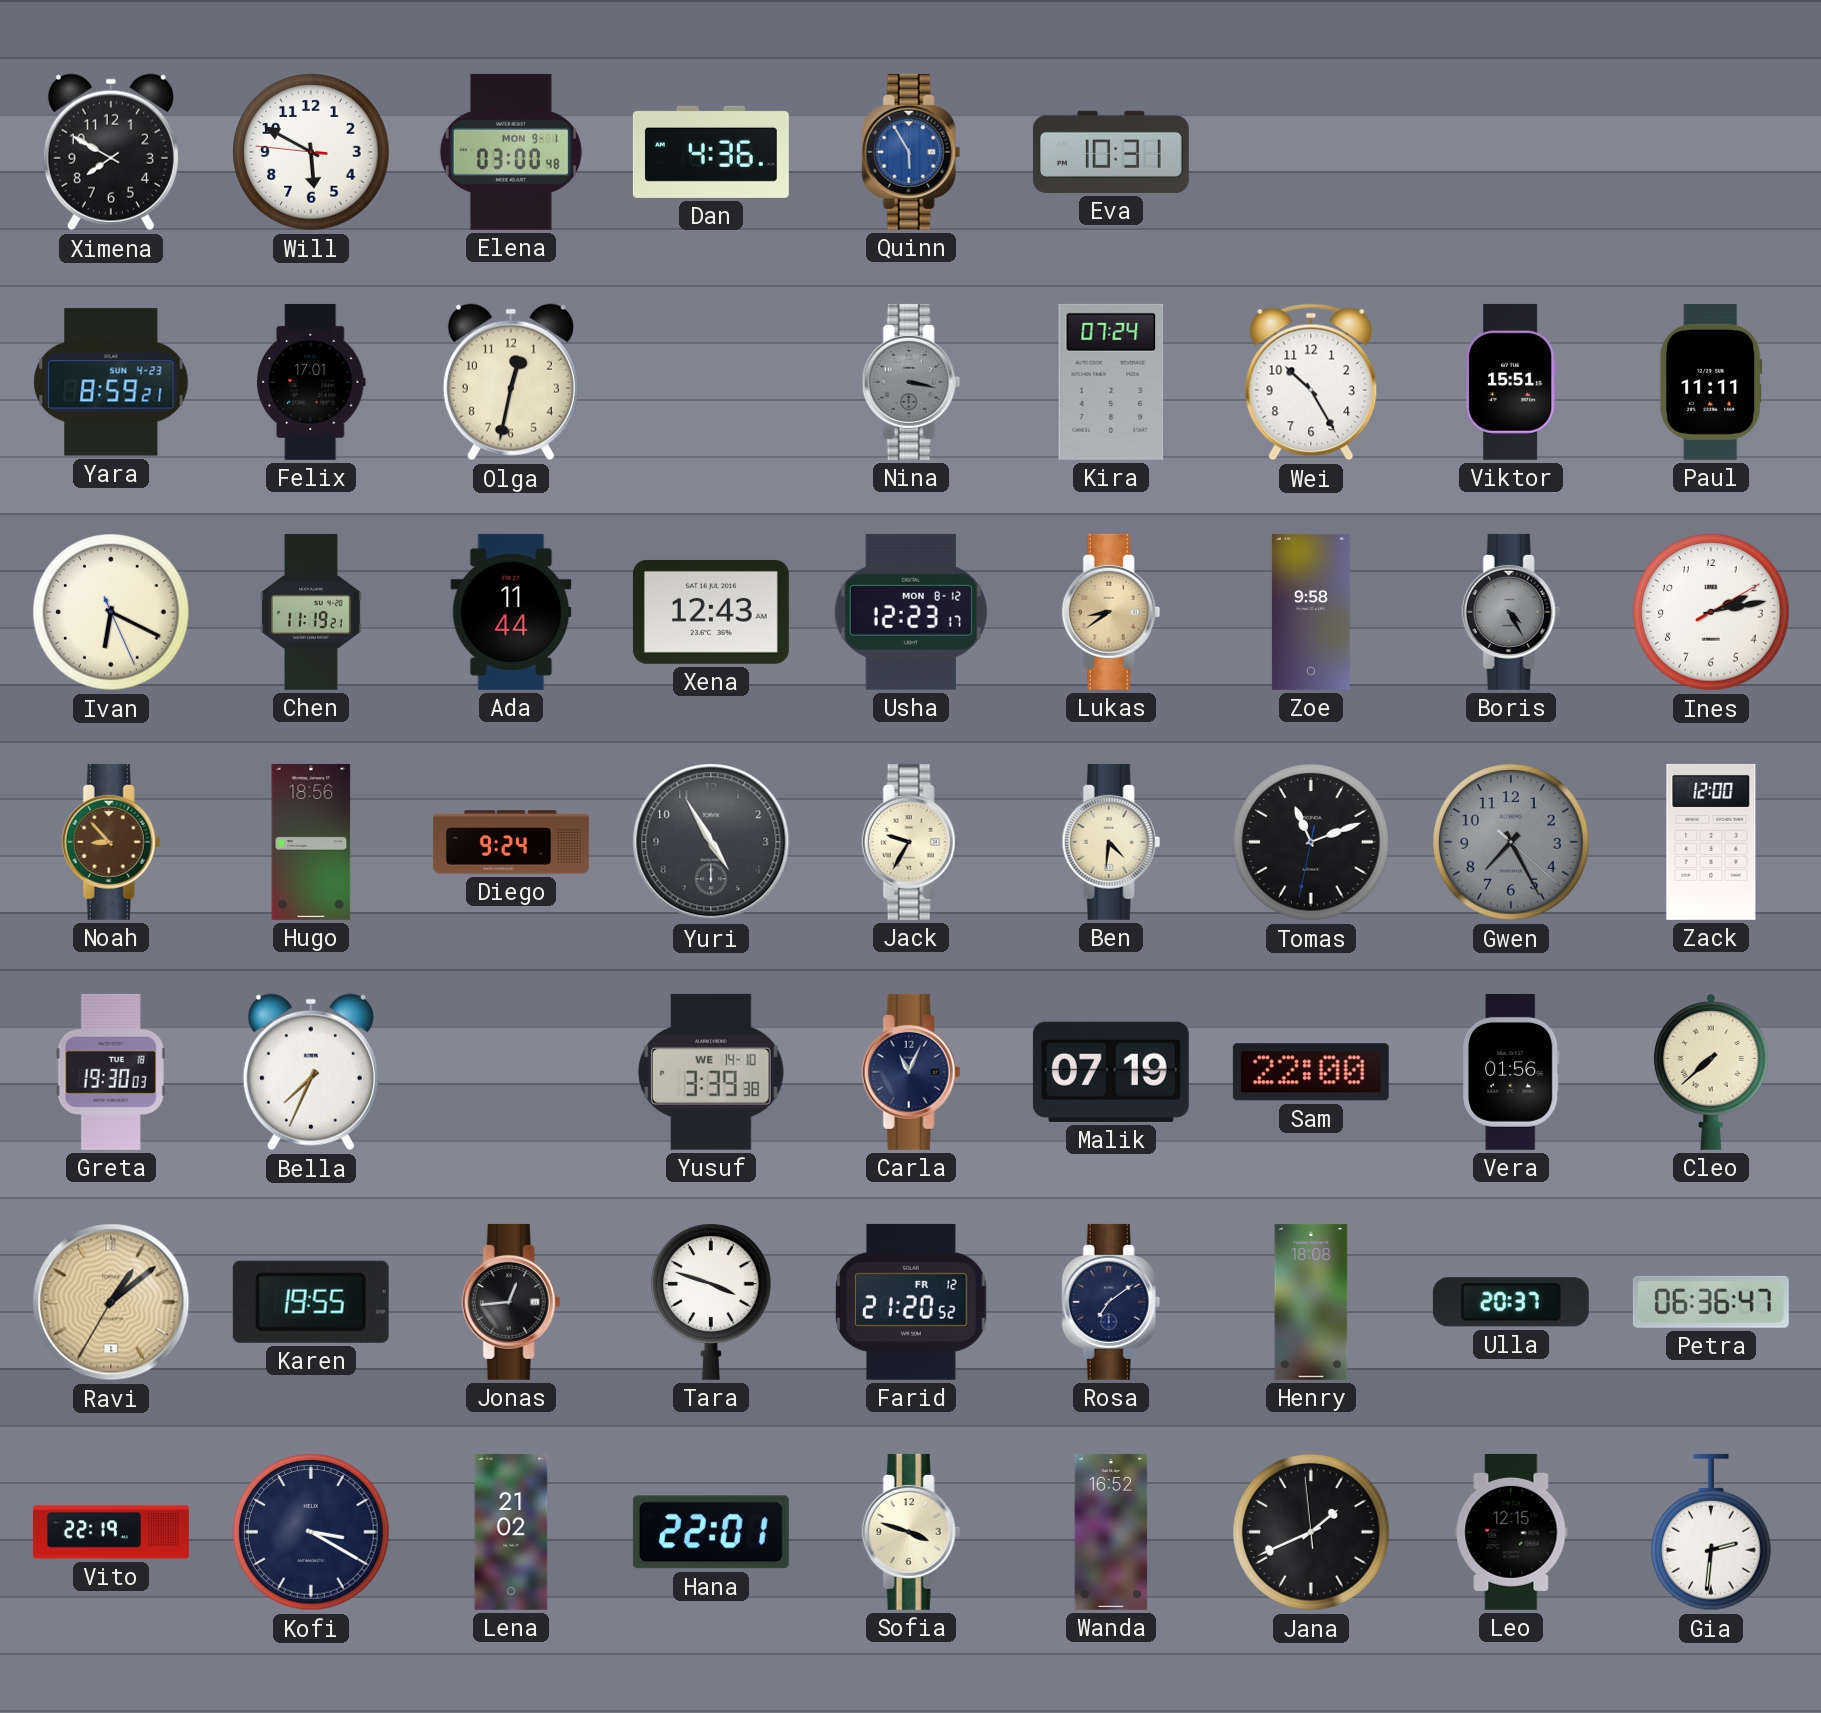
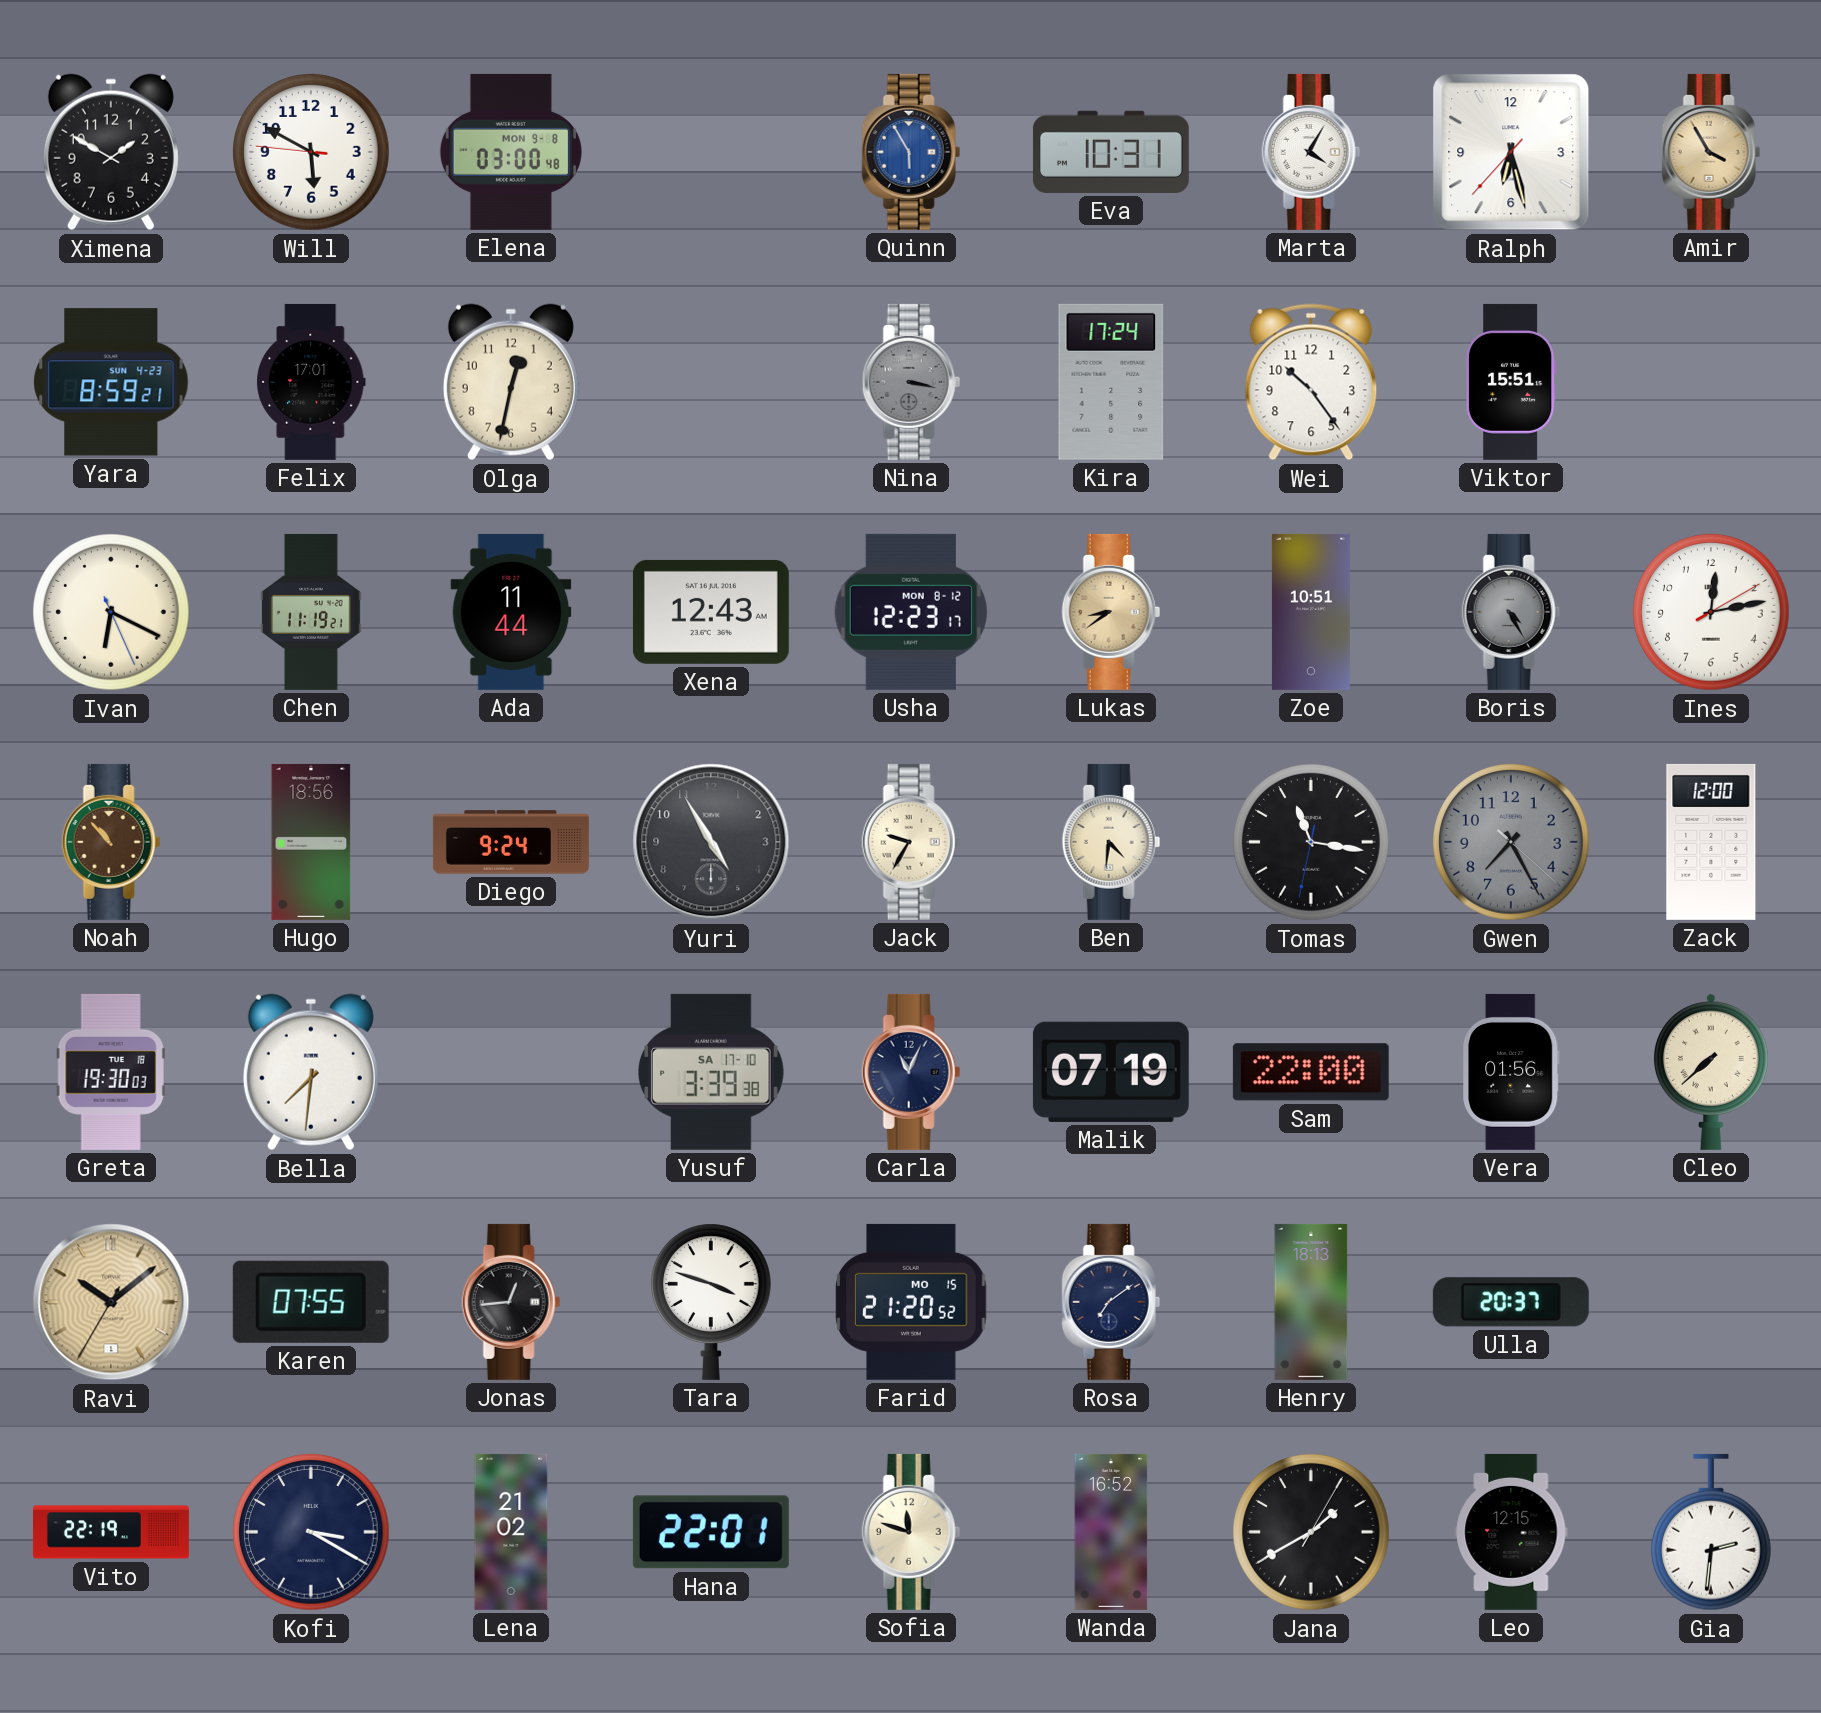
Ximena: 7:50 -> 1:50
Elena date: MON 9-1 -> MON 9-8
Dan: 4:36 -> none
Marta: none -> 4:05
Ralph: none -> 6:27
Amir: none -> 3:55
Kira: 07:24 -> 17:24
Wei: 10:25 -> 10:24
Paul: 11:11 -> none
Zoe: 9:58 -> 10:51
Ines: 2:13 -> 12:13
Noah: 8:53 -> 10:53
Tomas: 11:11 -> 11:16
Bella: 7:34 -> 7:31
Yusuf date: WE 14-10 -> SA 17-10
Ravi: 1:08 -> 10:08
Karen: 19:55 -> 07:55
Farid date: FR 12 -> MO 15
Henry: 18:08 -> 18:13
Petra: 06:36 -> none
Sofia: 3:48 -> 11:48
Jana: 1:40:59 -> 1:40:05
